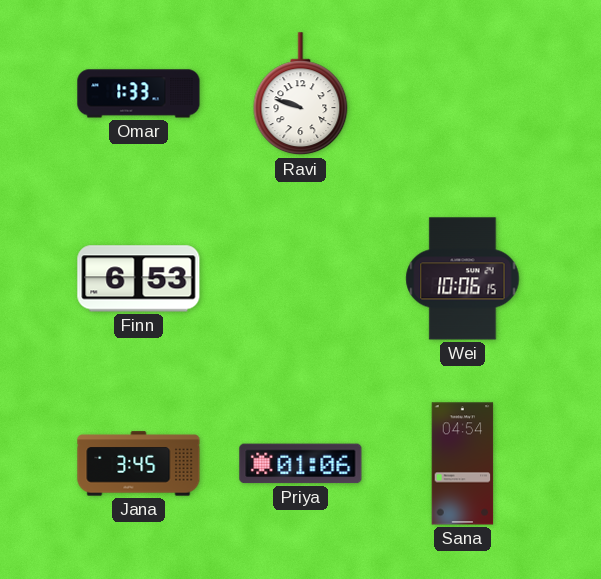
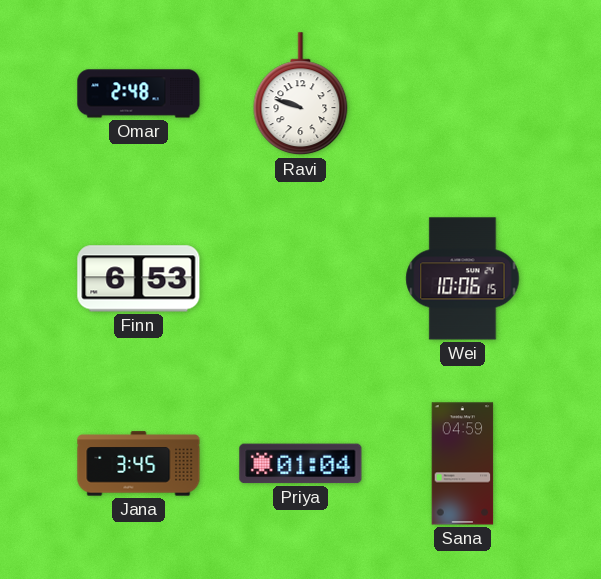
Omar: 1:33 -> 2:48
Priya: 01:06 -> 01:04
Sana: 04:54 -> 04:59
